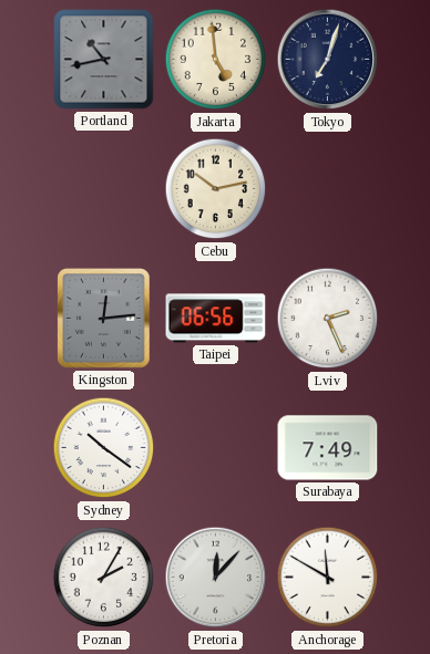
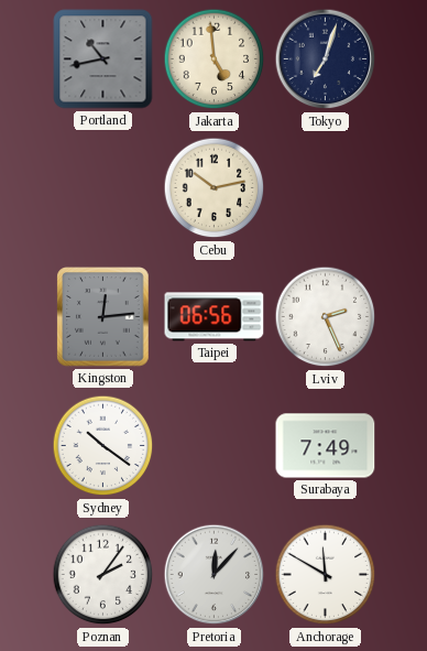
Poznan: 2:05 -> 2:06
